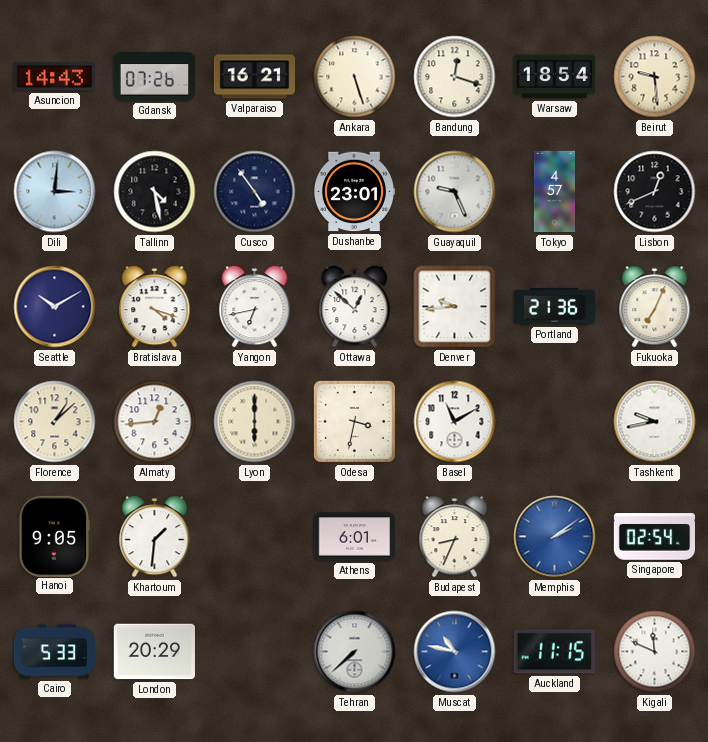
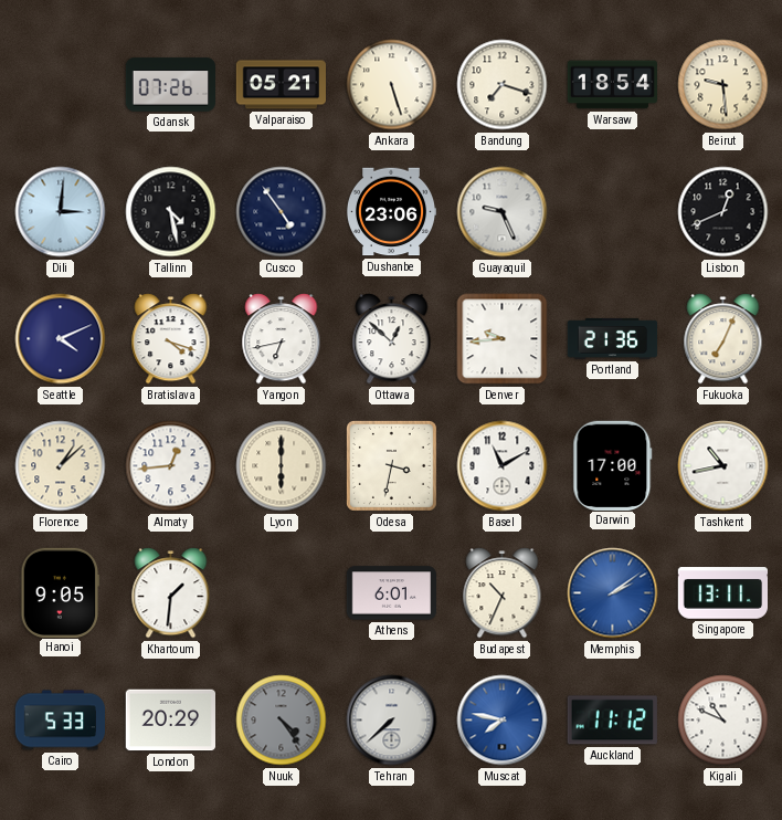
Asuncion: 14:43 -> none
Valparaiso: 16:21 -> 05:21
Bandung: 12:18 -> 7:18
Dushanbe: 23:01 -> 23:06
Tokyo: 4:57 -> none
Seattle: 10:10 -> 4:11
Darwin: none -> 17:00
Tashkent: 9:43 -> 10:43
Budapest: 8:34 -> 10:34
Singapore: 02:54 -> 13:11
Nuuk: none -> 4:24
Muscat: 10:47 -> 7:47
Auckland: 11:15 -> 11:12
Kigali: 11:49 -> 10:49
